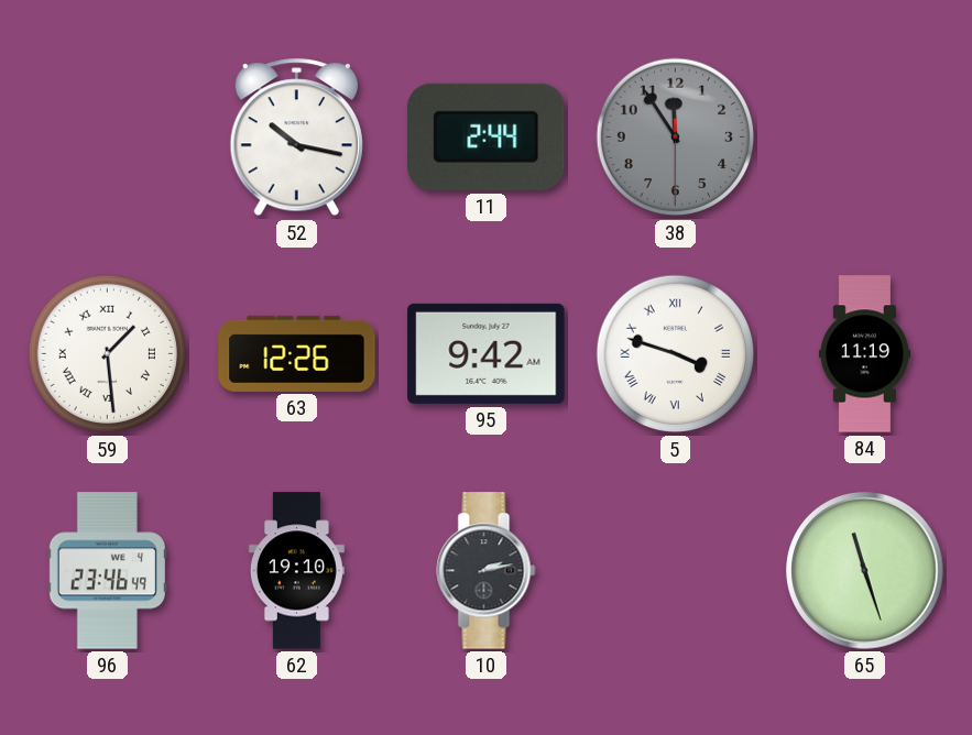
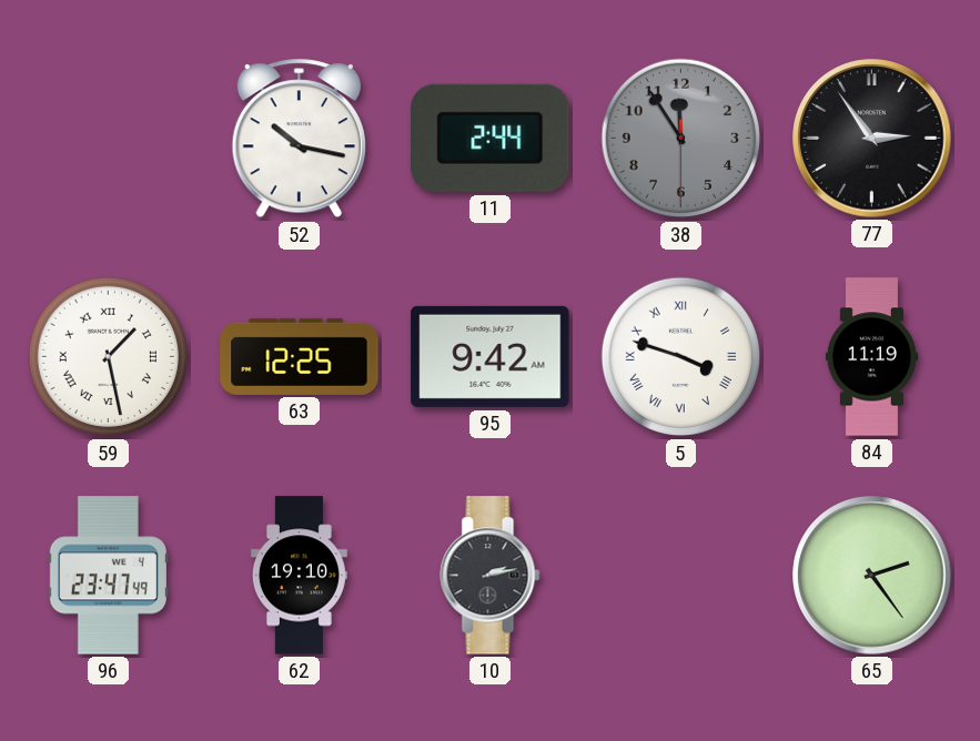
77: none -> 2:54
59: 1:29 -> 1:28
63: 12:26 -> 12:25
96: 23:46 -> 23:47
65: 11:27 -> 2:24
